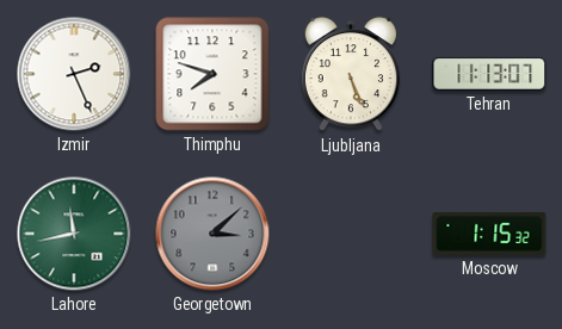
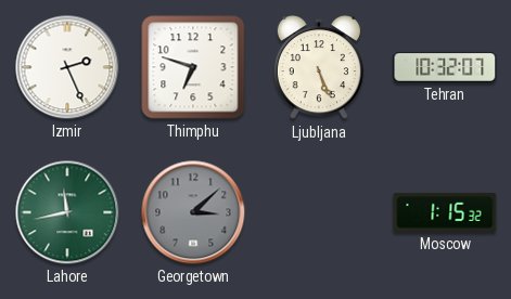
Thimphu: 7:48 -> 6:48
Tehran: 11:13 -> 10:32
